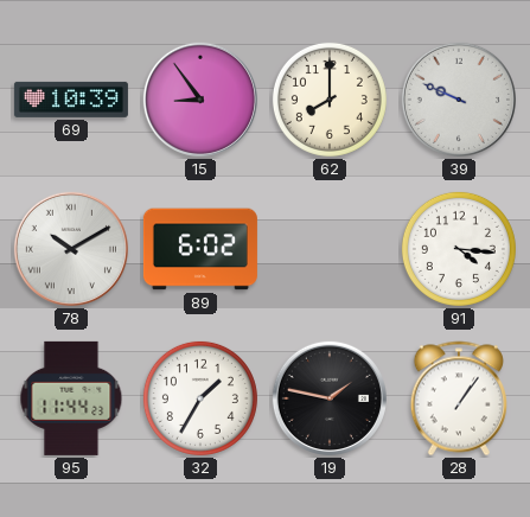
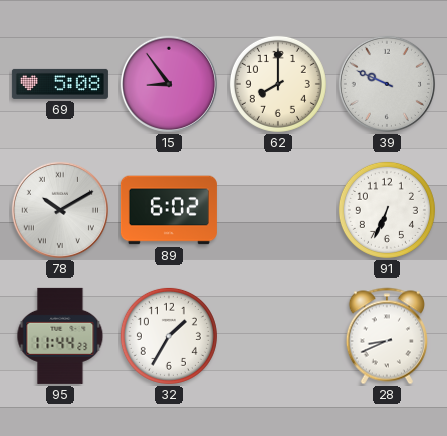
69: 10:39 -> 5:08
91: 4:16 -> 6:34
19: 1:47 -> none
28: 1:06 -> 8:41
